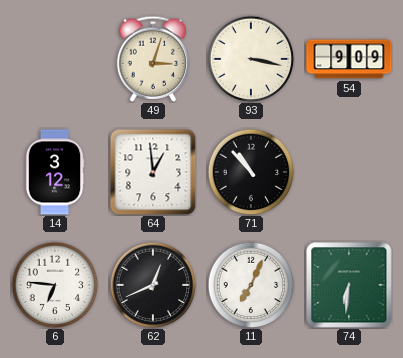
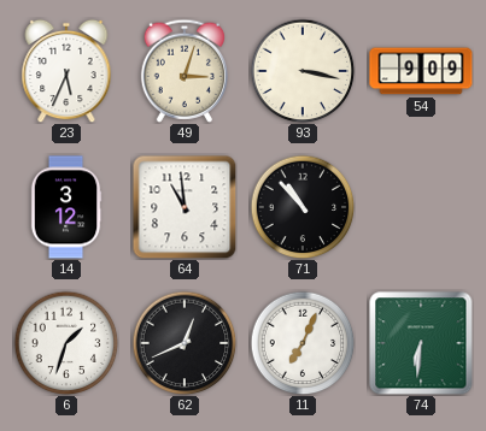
23: none -> 5:34
64: 12:59 -> 10:59
6: 6:46 -> 1:33
